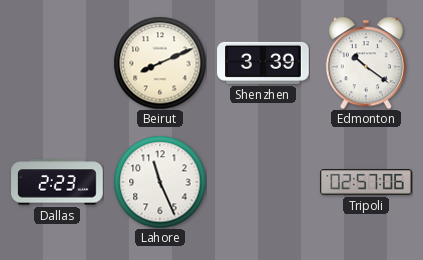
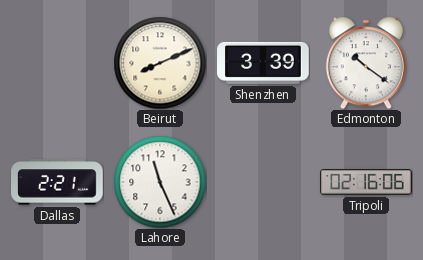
Dallas: 2:23 -> 2:21
Tripoli: 02:57 -> 02:16
